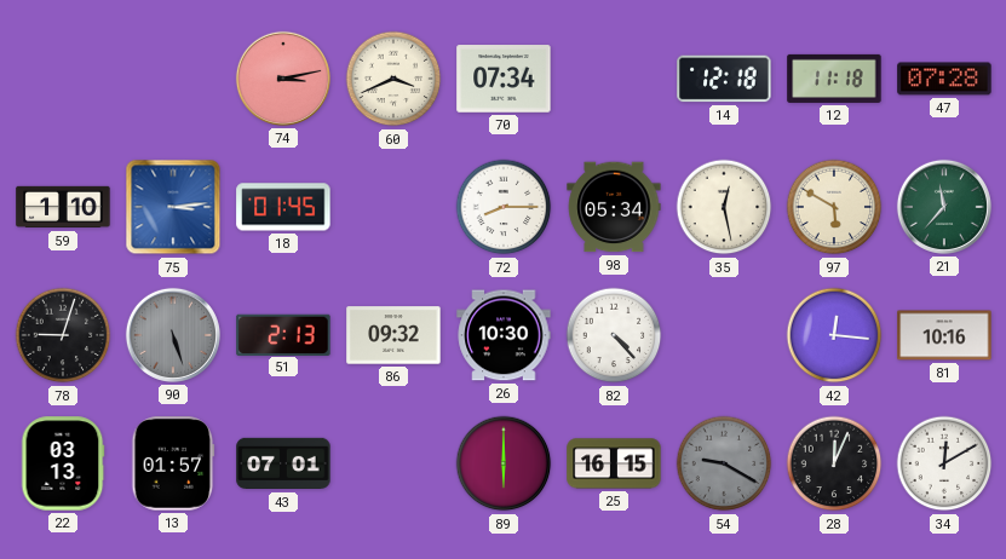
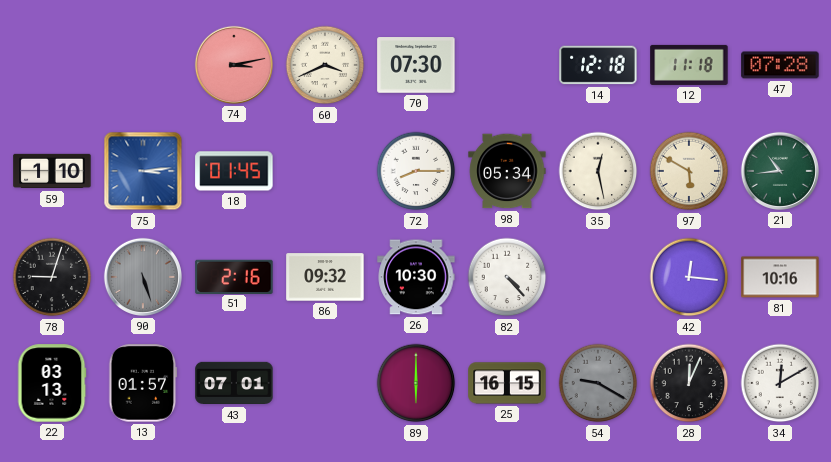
70: 07:34 -> 07:30
21: 11:37 -> 10:44
51: 2:13 -> 2:16
